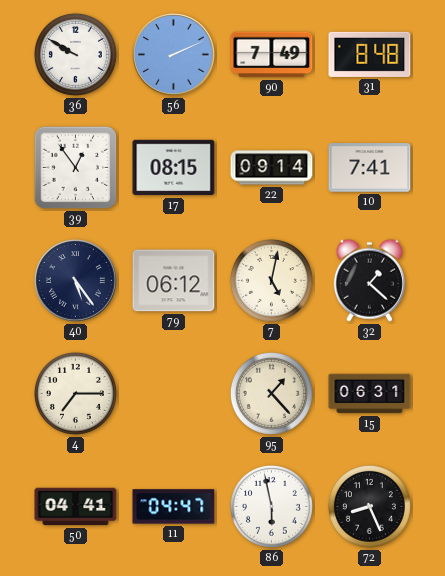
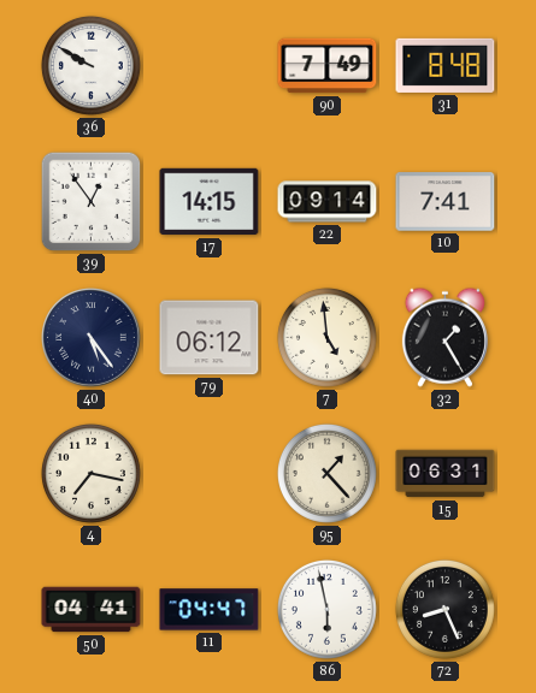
56: 2:11 -> none
17: 08:15 -> 14:15
7: 5:02 -> 4:59
32: 1:22 -> 1:25
4: 7:15 -> 7:17
